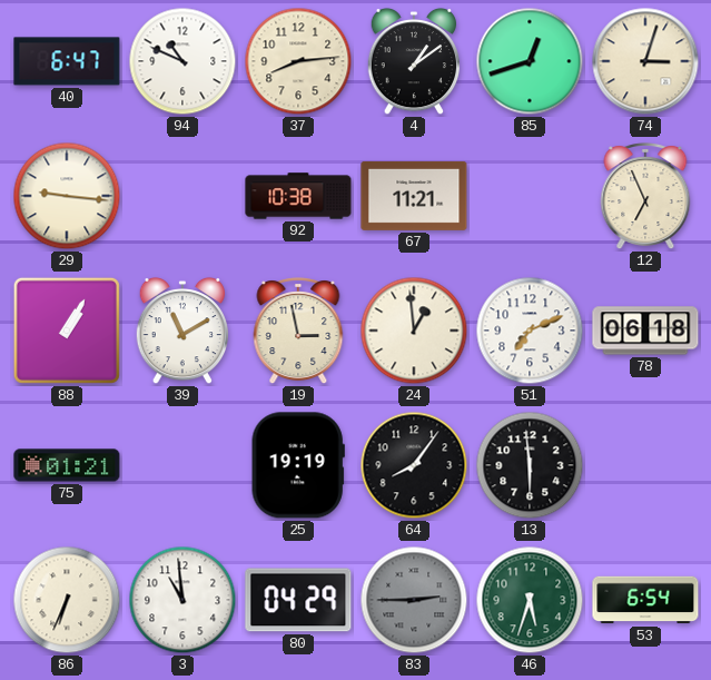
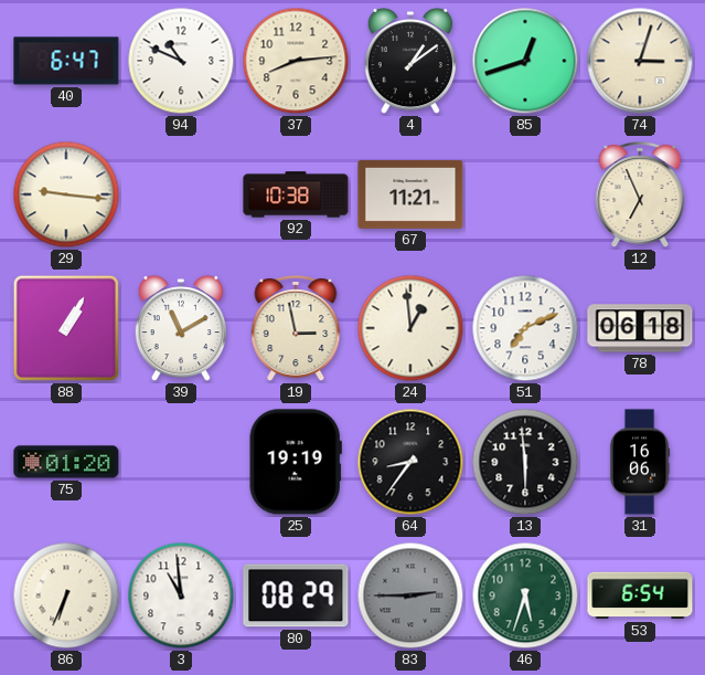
75: 01:21 -> 01:20
64: 8:06 -> 8:36
31: none -> 16:06
80: 04:29 -> 08:29
